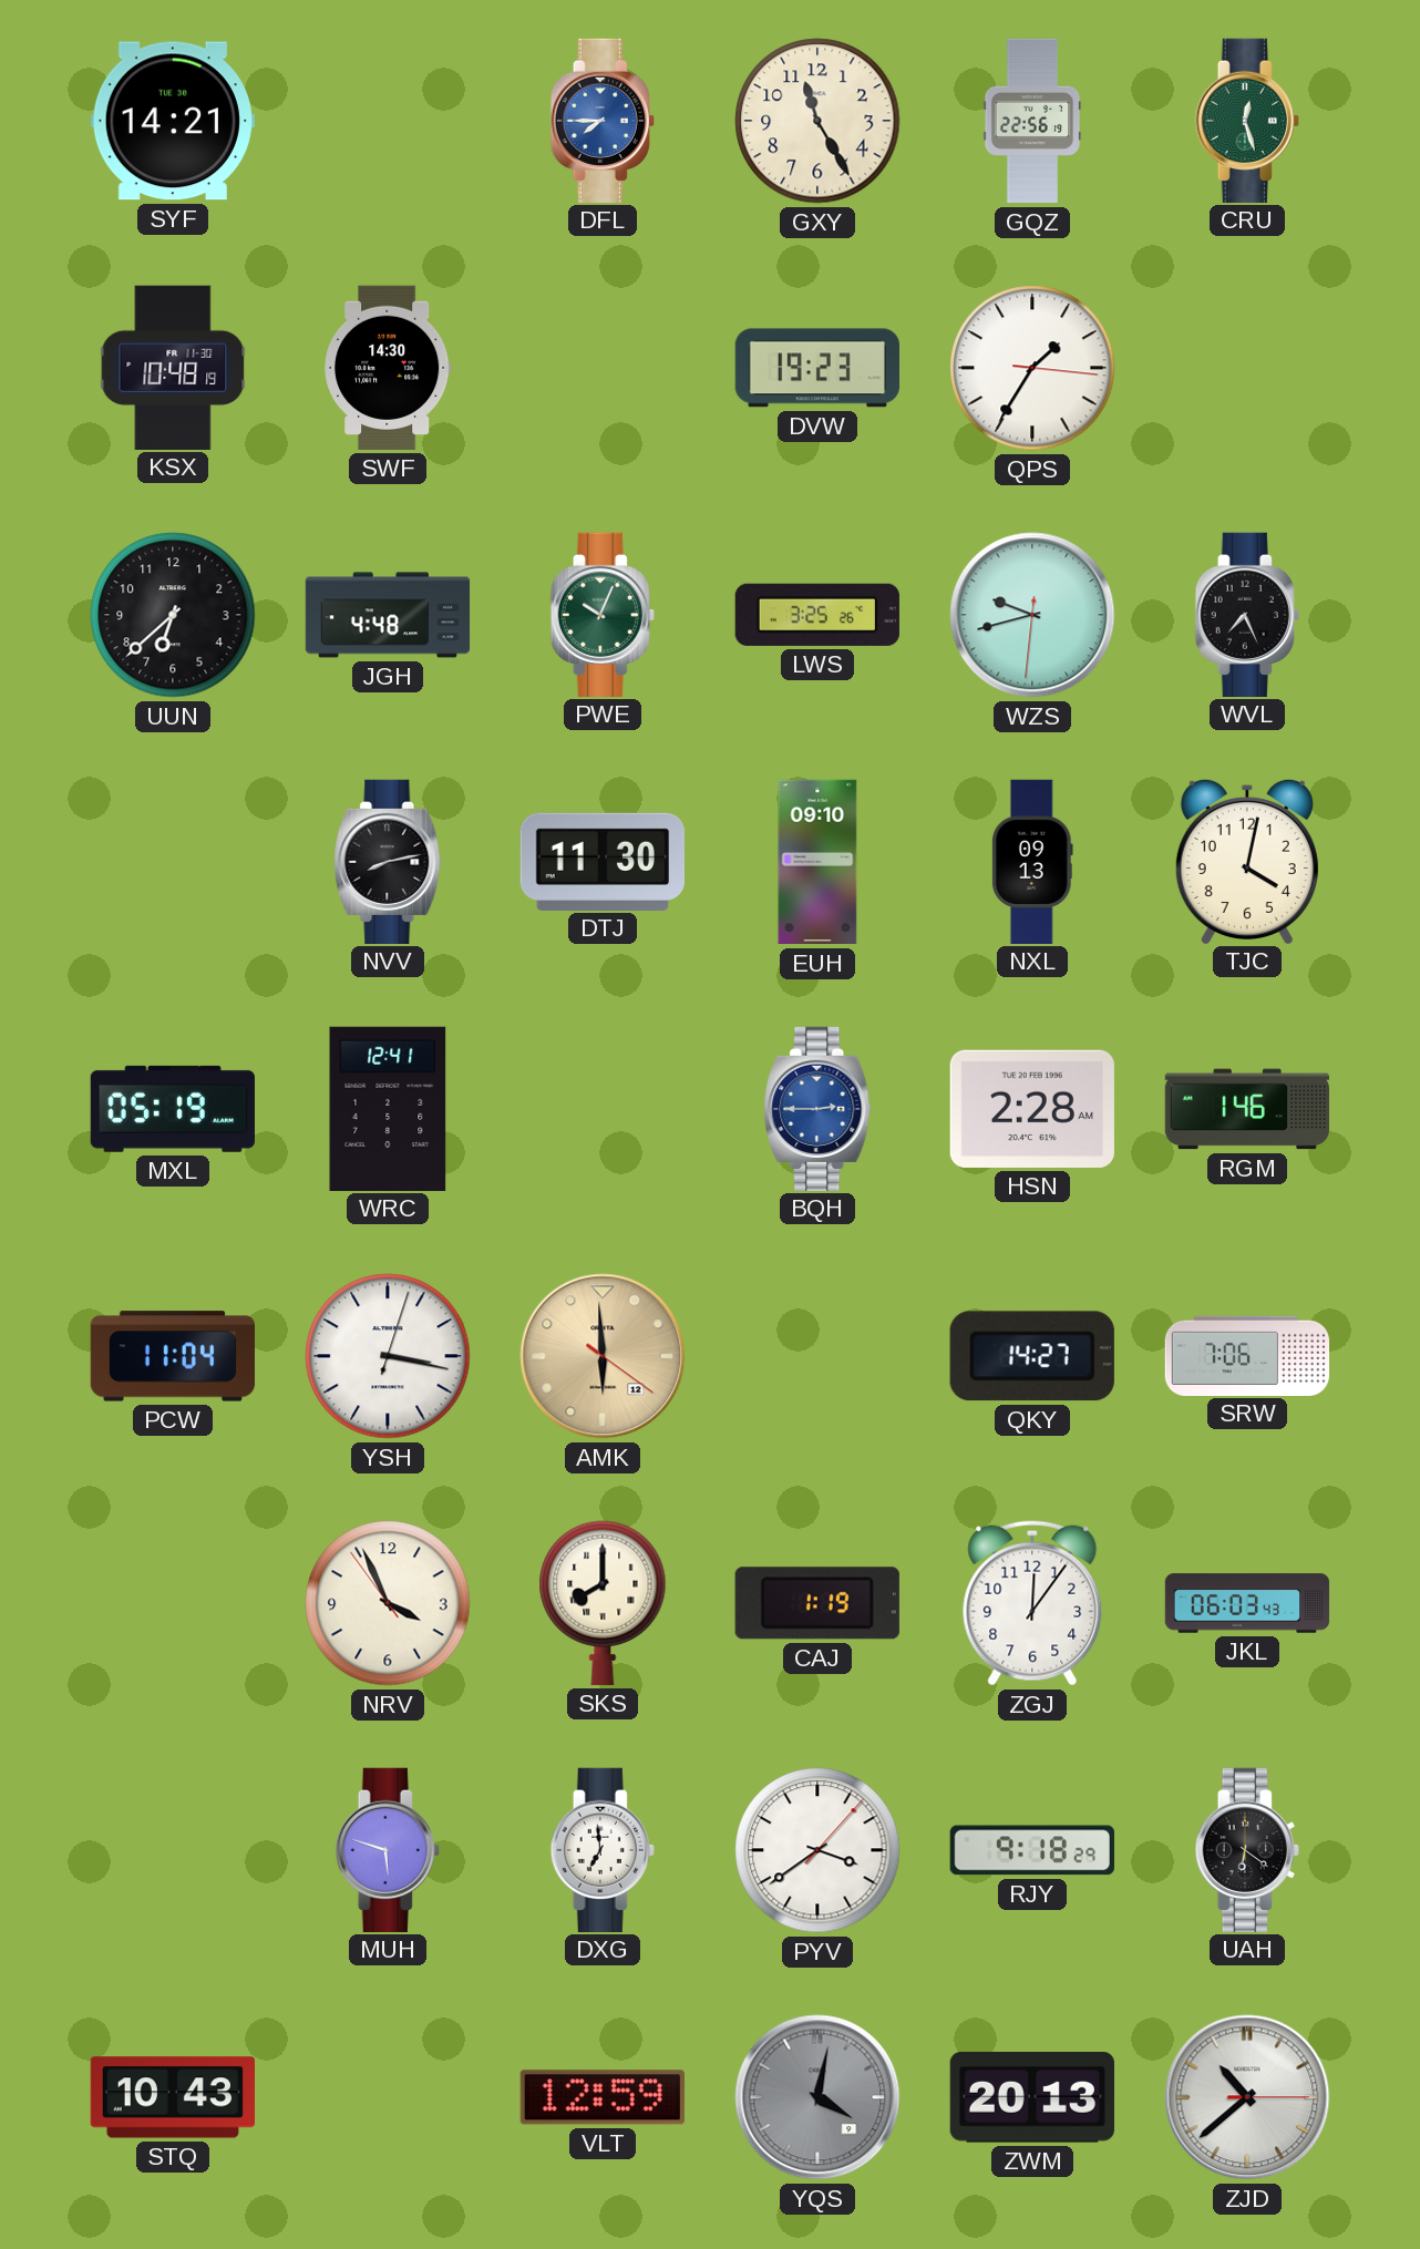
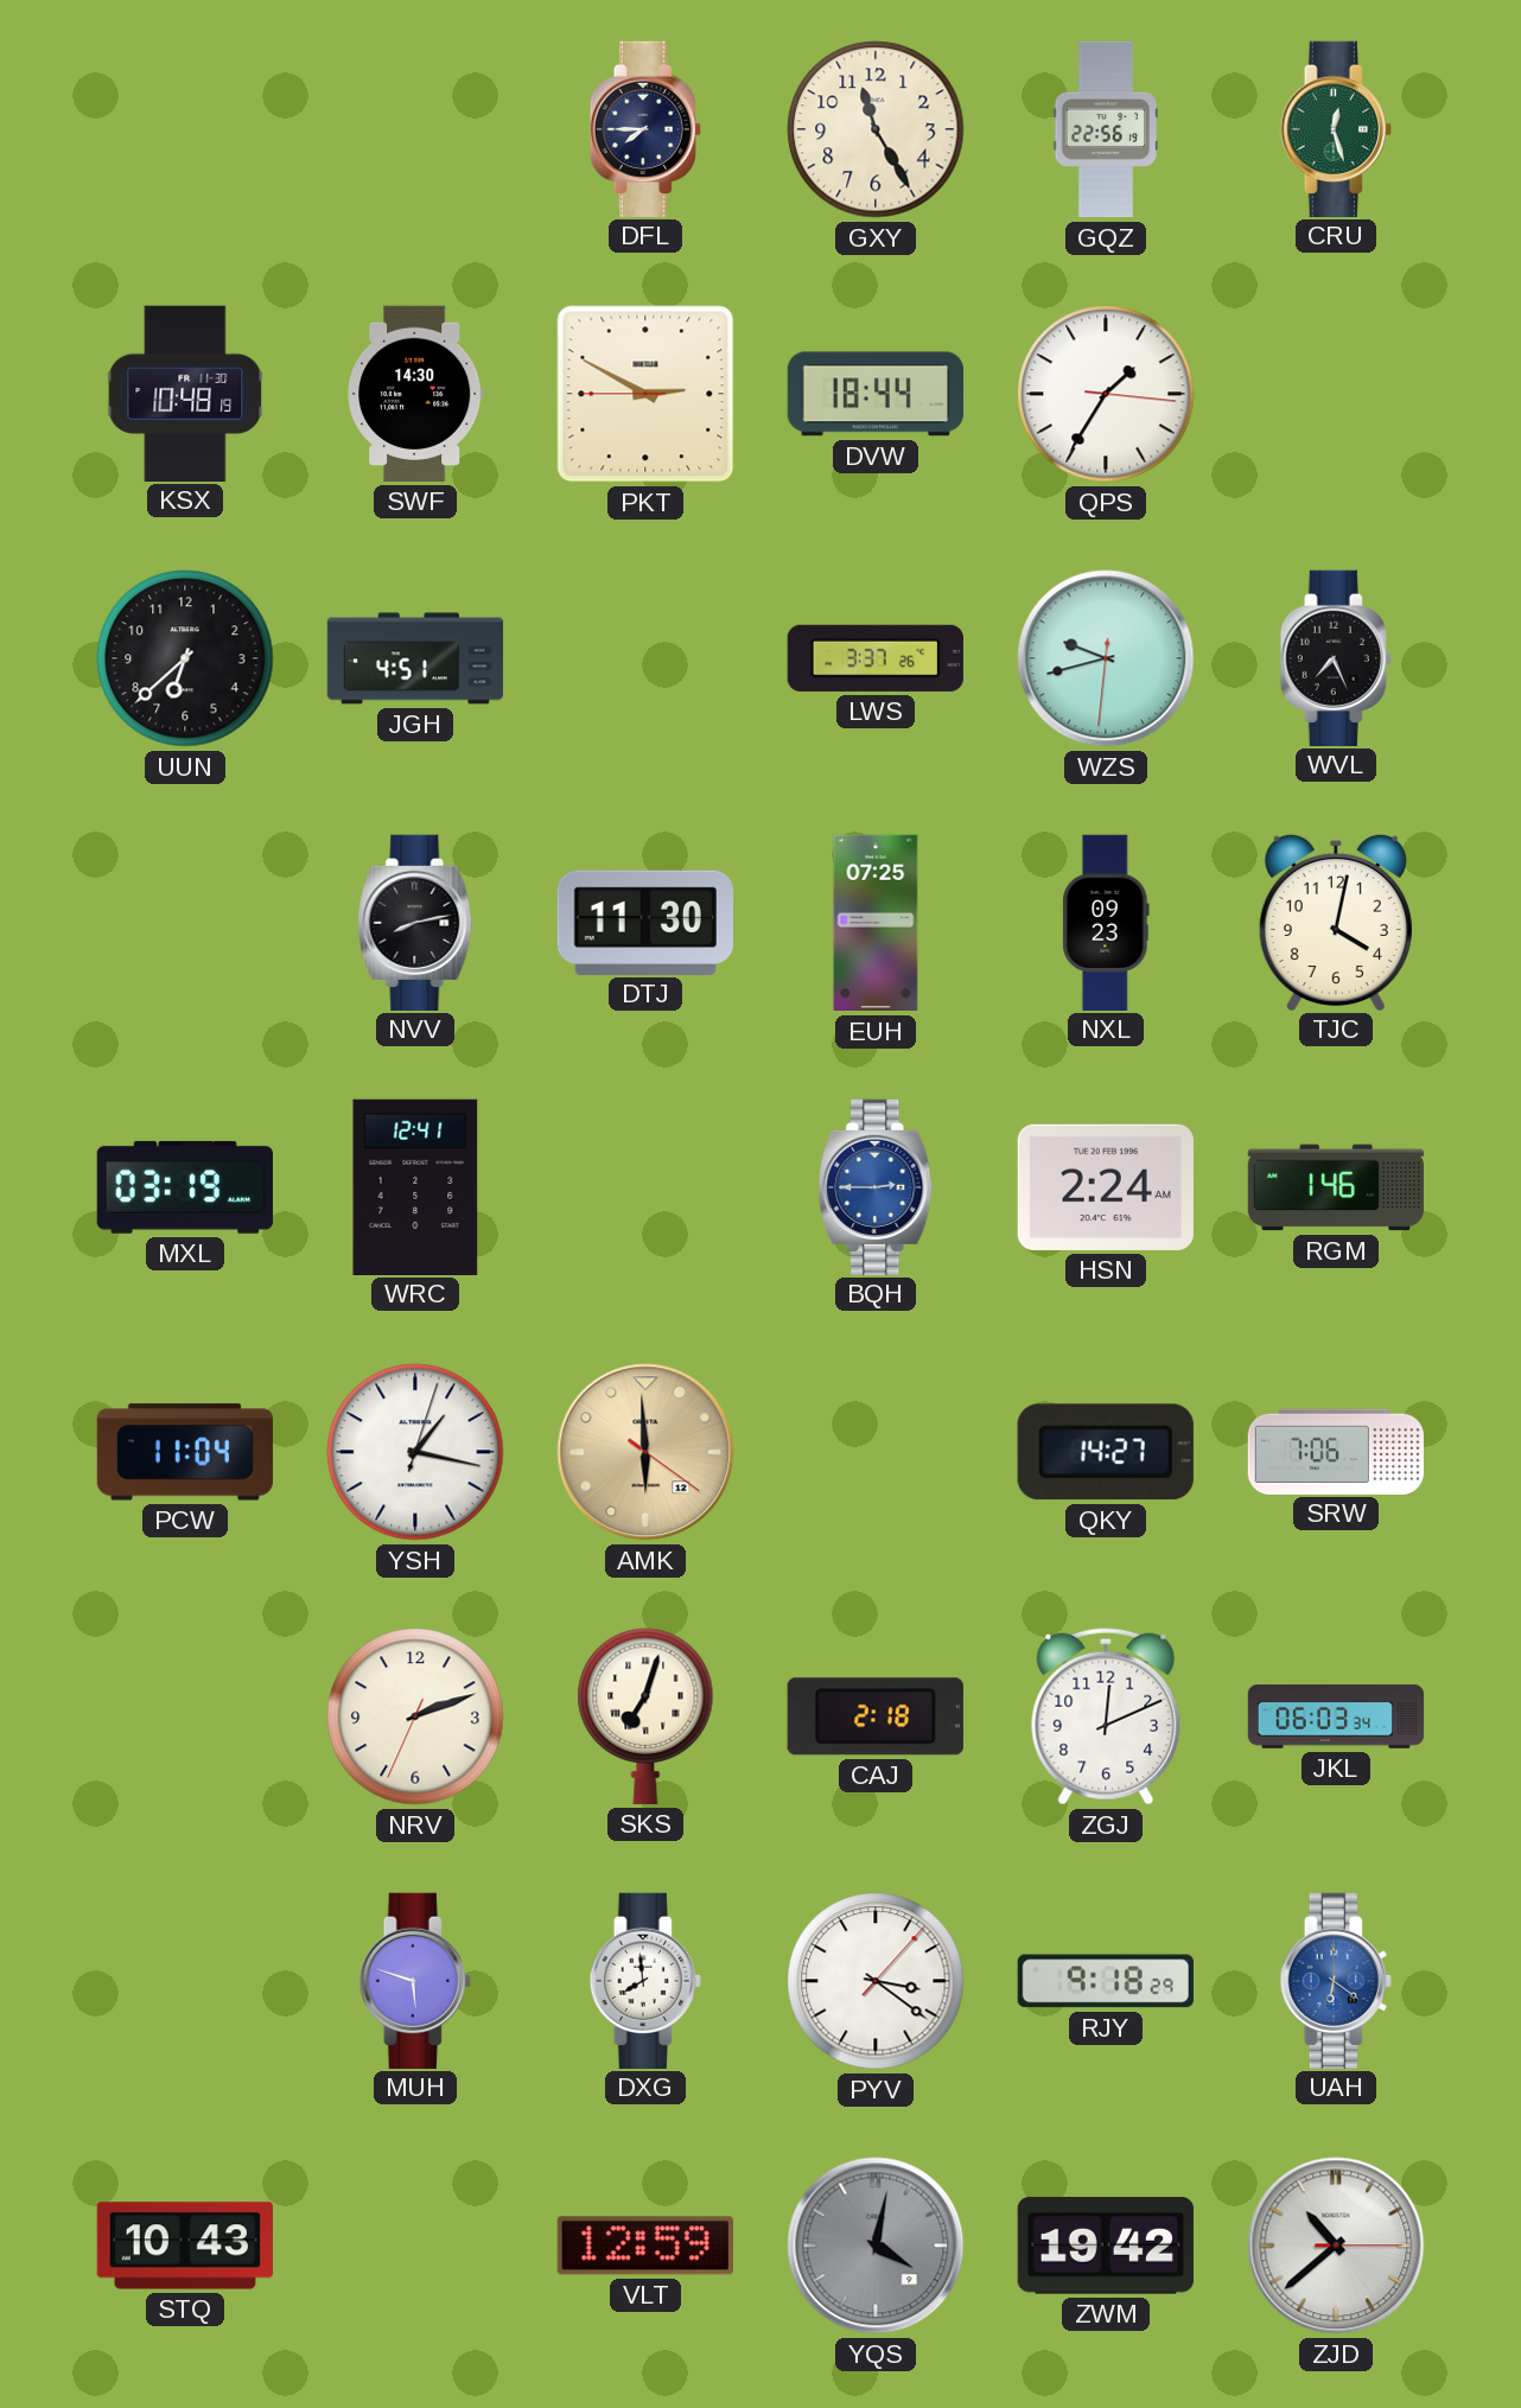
SYF: 14:21 -> none
DFL dial: blue -> navy
PKT: none -> 2:49
DVW: 19:23 -> 18:44
JGH: 4:48 -> 4:51
PWE: 10:04 -> none
LWS: 3:25 -> 3:37
EUH: 09:10 -> 07:25
NXL: 09:13 -> 09:23
MXL: 05:19 -> 03:19
HSN: 2:28 -> 2:24
YSH: 3:17 -> 1:17
NRV: 3:55 -> 2:11
SKS: 8:00 -> 7:03
CAJ: 1:19 -> 2:18
ZGJ: 12:06 -> 12:11
JKL: 06:03:43 -> 06:03:34
DXG: 6:59 -> 7:59
PYV: 3:39 -> 3:21
UAH dial: black -> blue
ZWM: 20:13 -> 19:42
